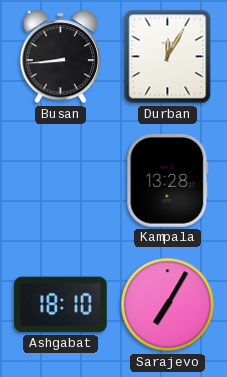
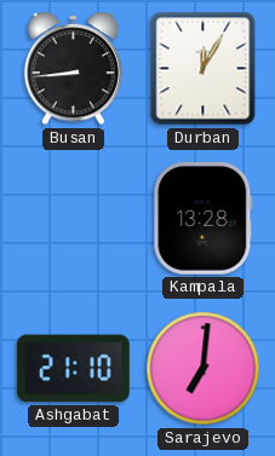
Ashgabat: 18:10 -> 21:10
Sarajevo: 7:05 -> 7:01
